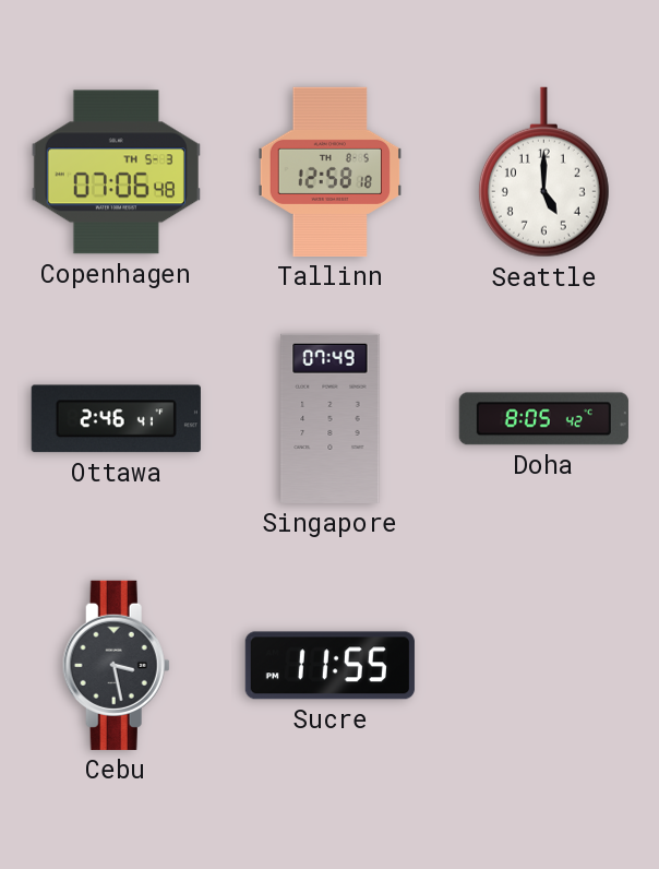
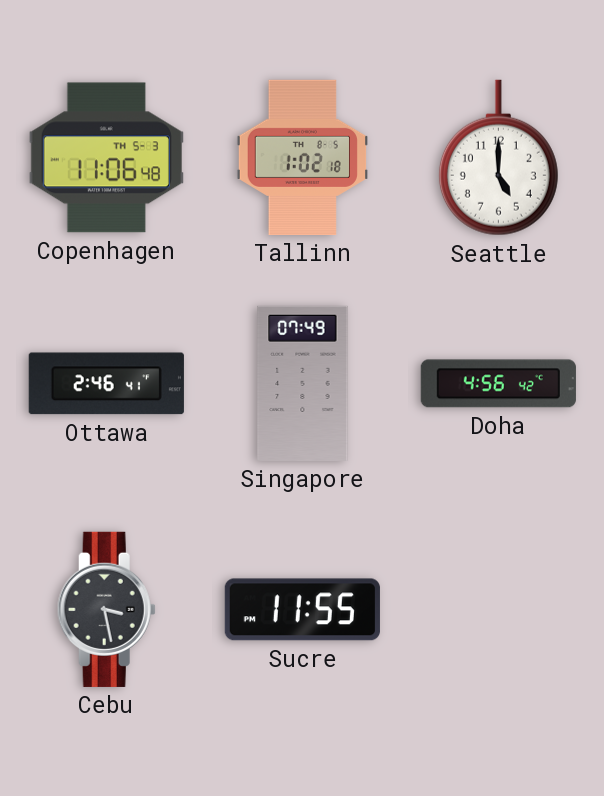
Copenhagen: 07:06 -> 11:06
Tallinn: 12:58 -> 1:02
Doha: 8:05 -> 4:56
